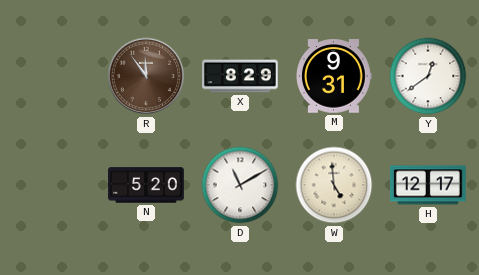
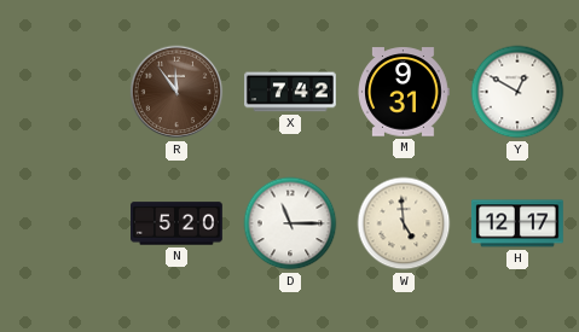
X: 8:29 -> 7:42
Y: 12:39 -> 12:50
D: 11:10 -> 11:15
